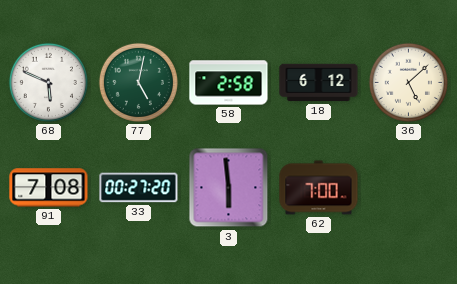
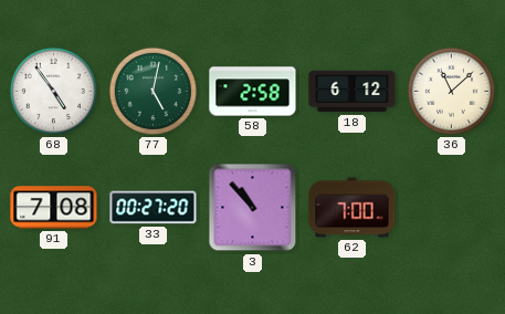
68: 5:49 -> 4:54
36: 5:08 -> 11:08
3: 5:59 -> 10:53
